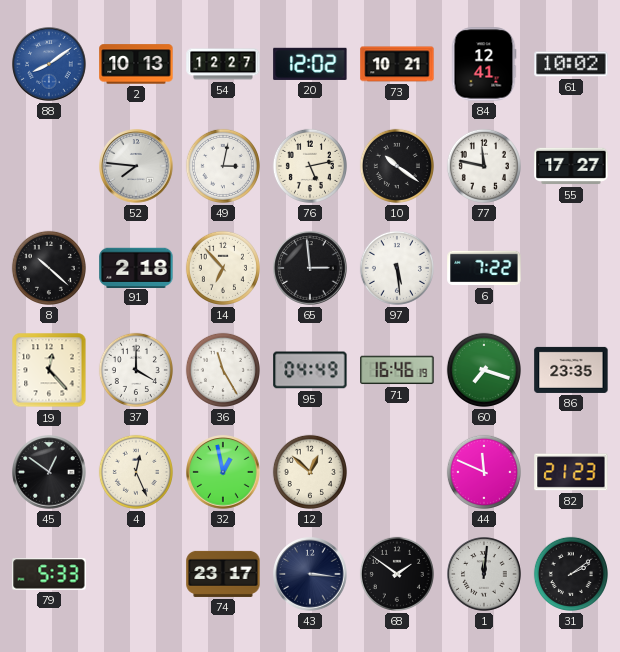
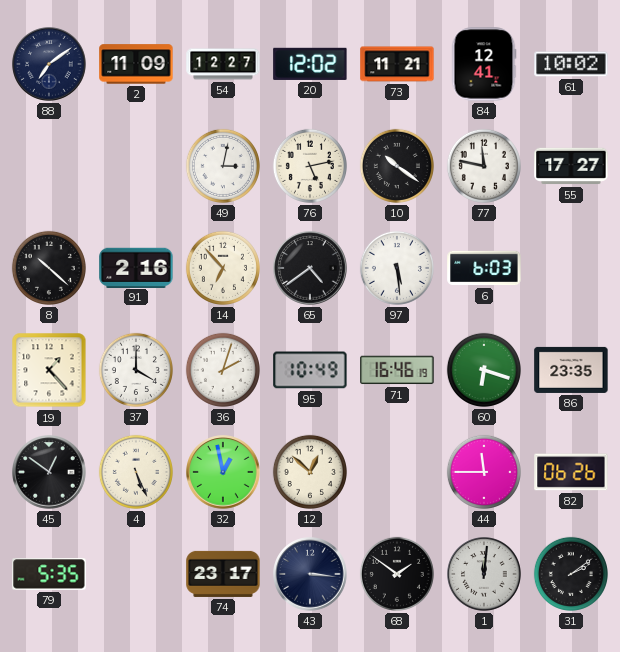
88: 8:09 -> 7:09
88 dial: blue -> navy
2: 10:13 -> 11:09
73: 10:21 -> 11:21
52: 7:46 -> none
91: 2:18 -> 2:16
65: 2:59 -> 4:39
6: 7:22 -> 6:03
19: 12:23 -> 1:23
36: 11:25 -> 2:03
95: 04:49 -> 10:49
60: 7:18 -> 6:18
4: 12:26 -> 5:26
44: 11:49 -> 11:45
82: 21:23 -> 06:26
79: 5:33 -> 5:35
